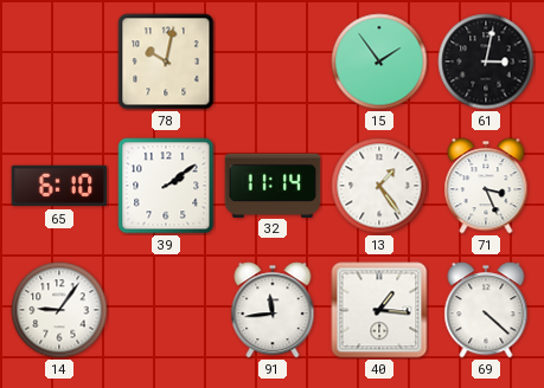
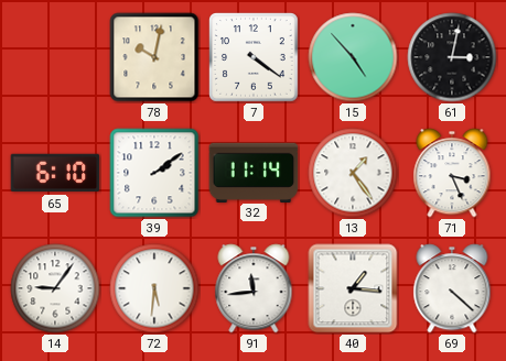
7: none -> 4:21
15: 1:54 -> 4:53
72: none -> 5:31
